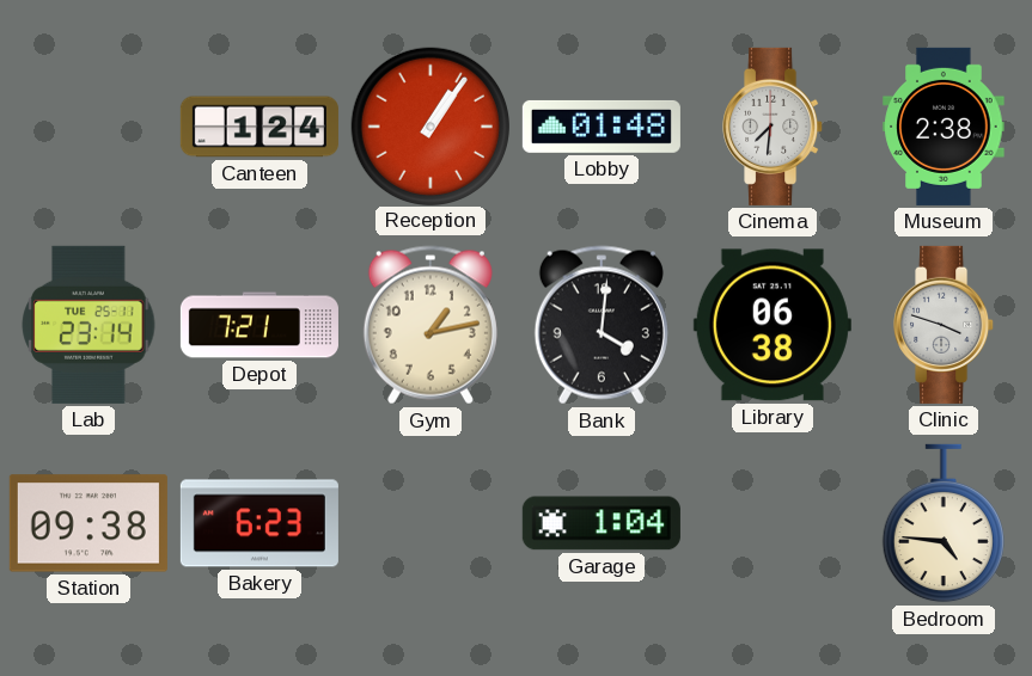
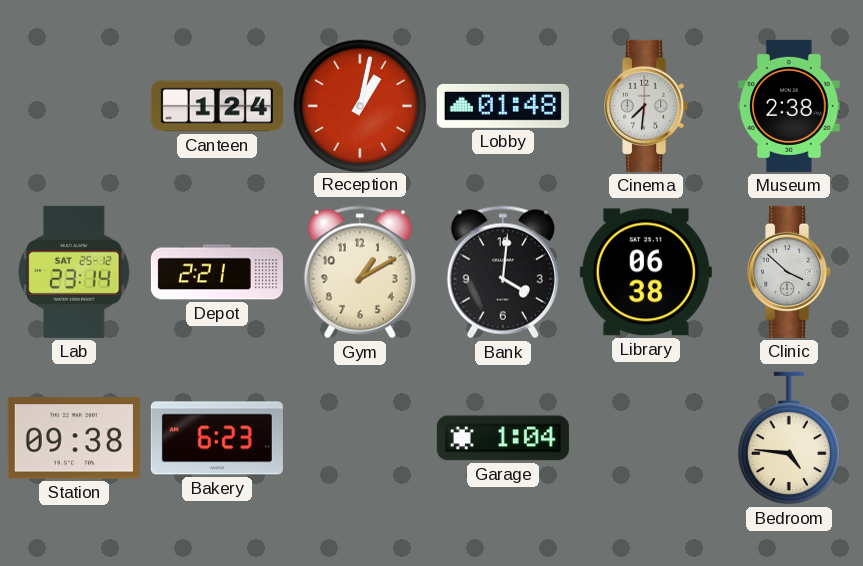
Reception: 1:06 -> 1:02
Lab date: TUE 25-11 -> SAT 25-12
Depot: 7:21 -> 2:21
Gym: 1:13 -> 1:10
Clinic: 3:48 -> 3:52
